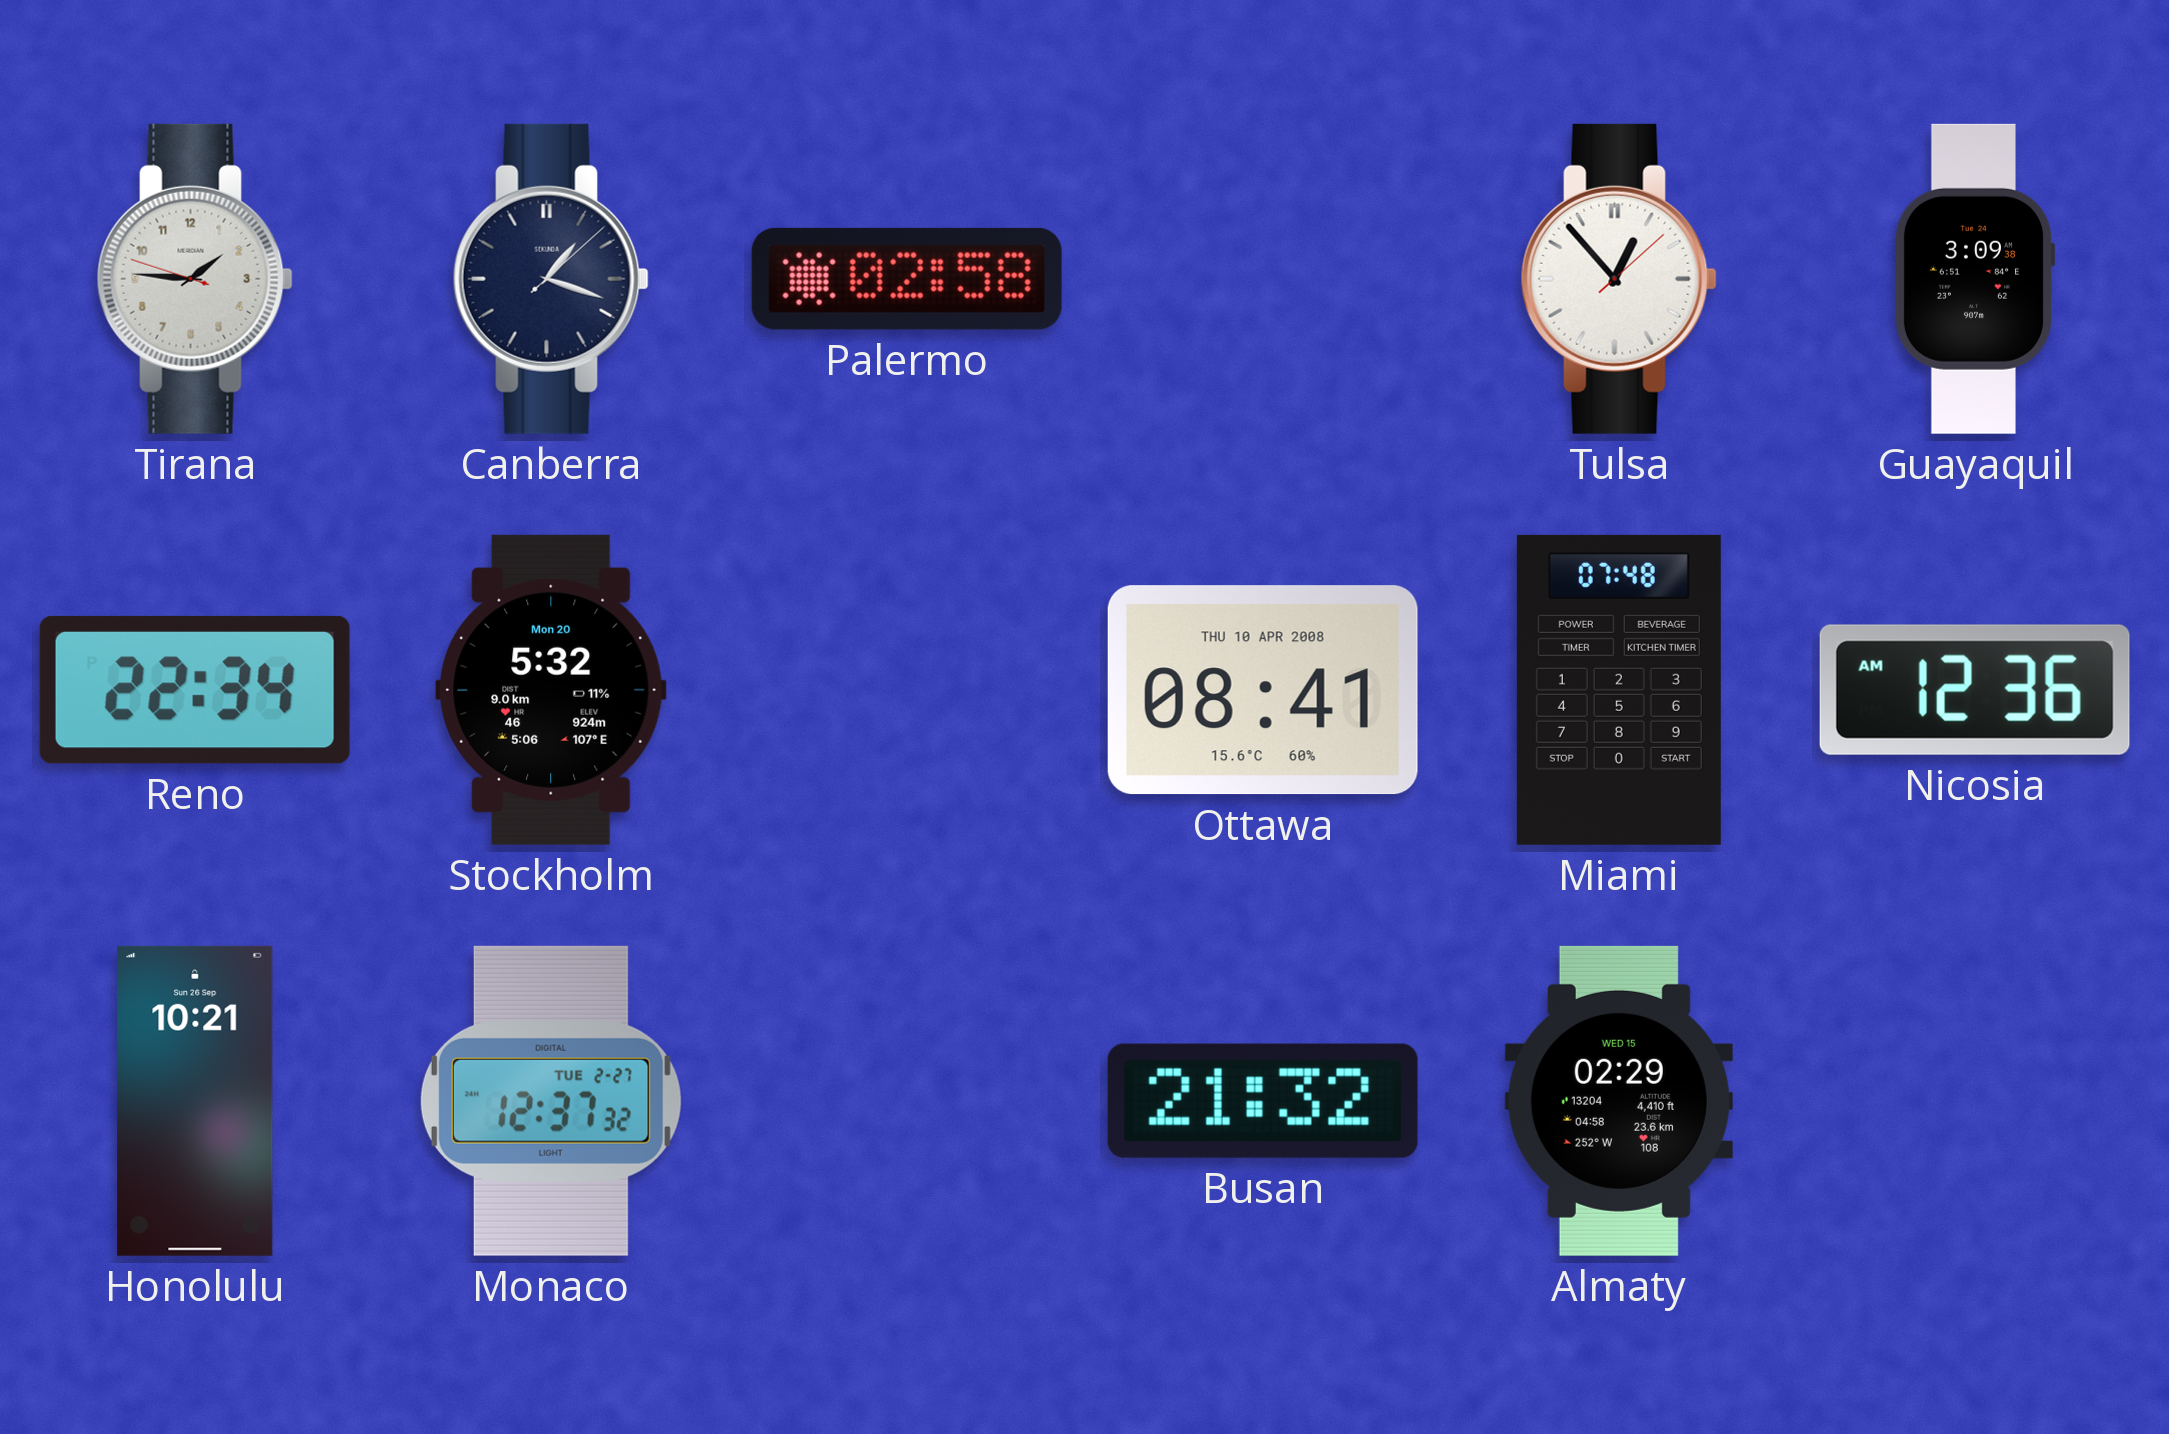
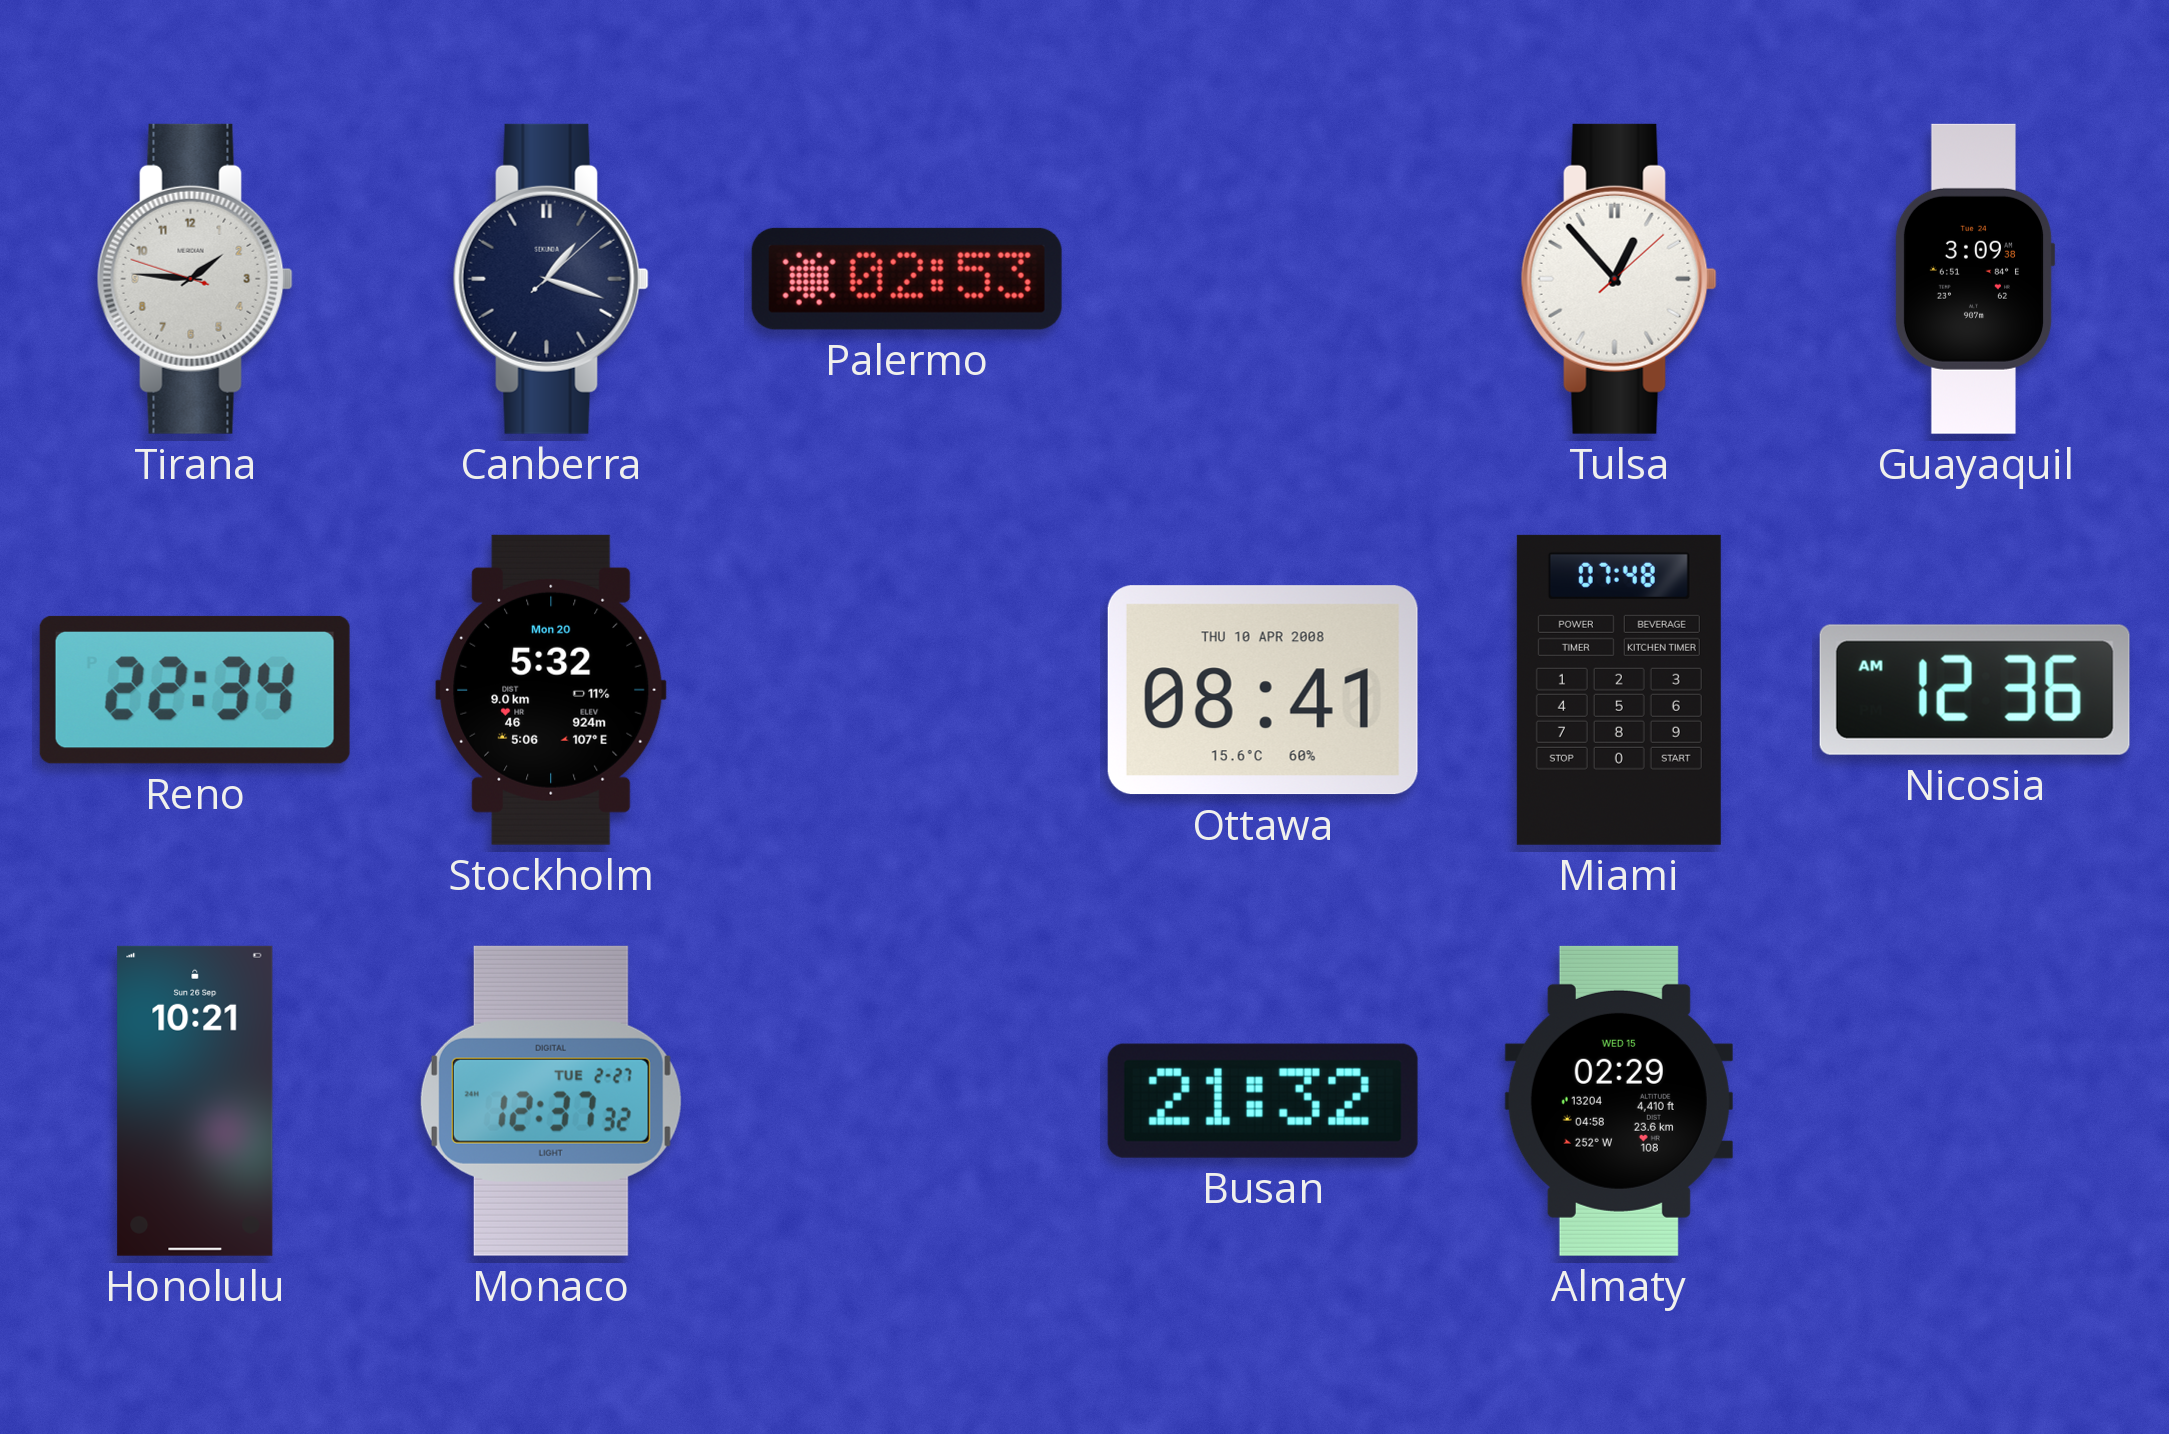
Palermo: 02:58 -> 02:53
